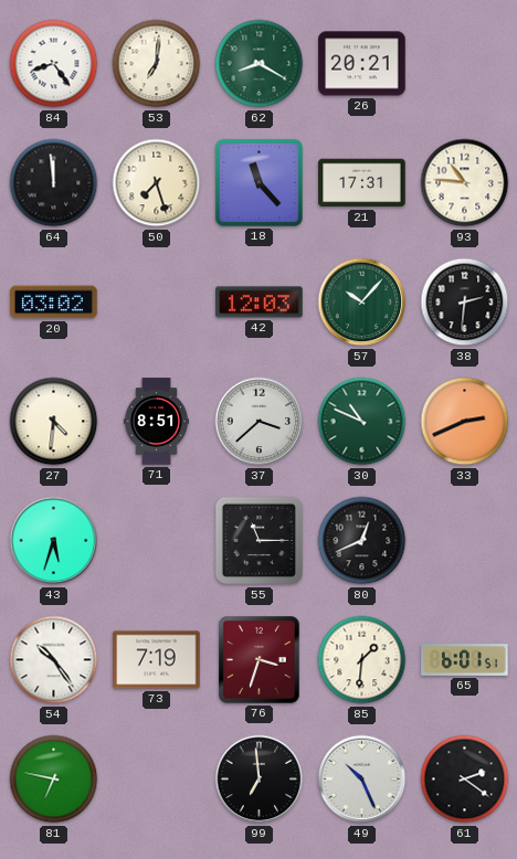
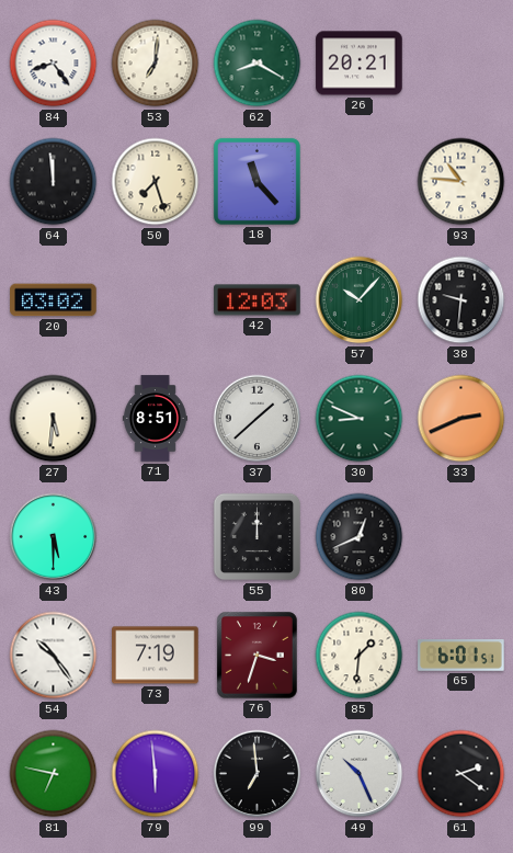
21: 17:31 -> none
38: 2:31 -> 9:31
27: 4:31 -> 5:31
37: 3:38 -> 1:38
30: 10:49 -> 8:49
43: 5:33 -> 5:30
55: 11:15 -> 12:00
79: none -> 5:59
